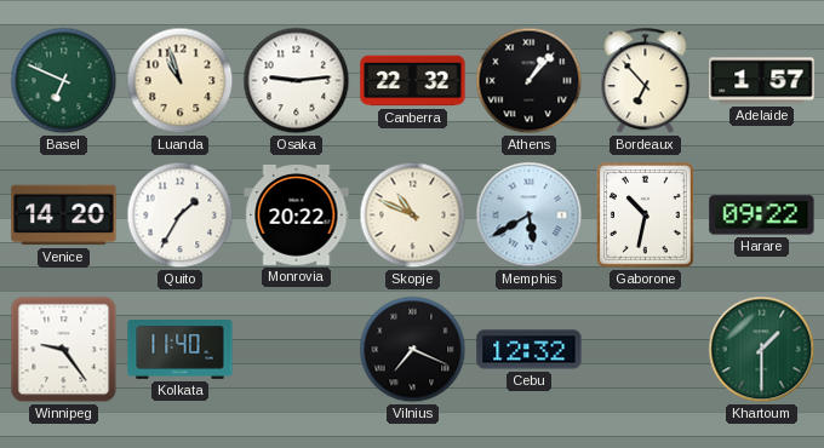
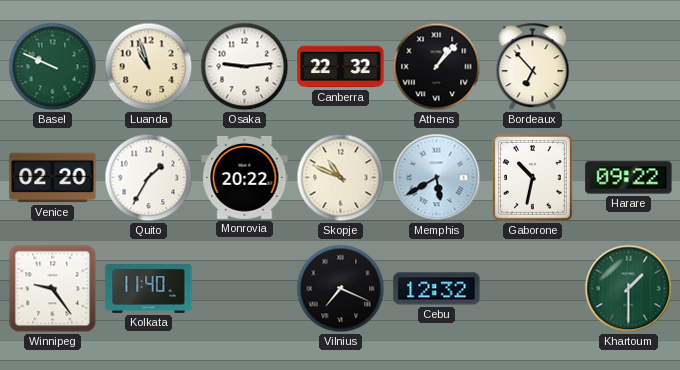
Basel: 6:49 -> 9:49
Adelaide: 1:57 -> none
Venice: 14:20 -> 02:20
